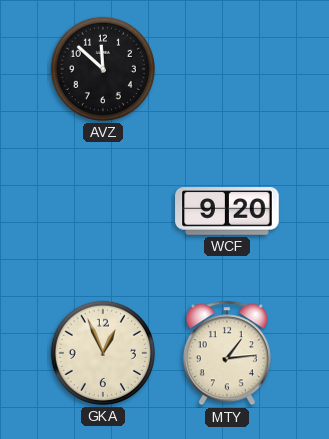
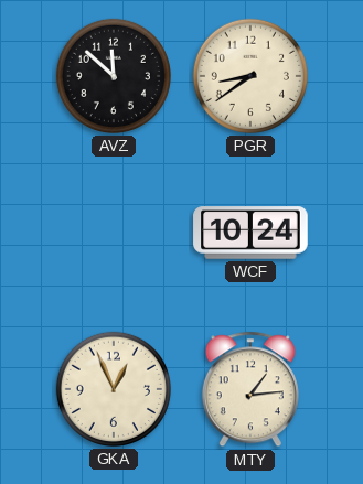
PGR: none -> 8:39
WCF: 9:20 -> 10:24
